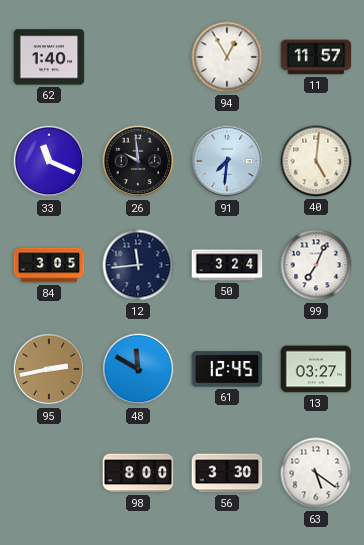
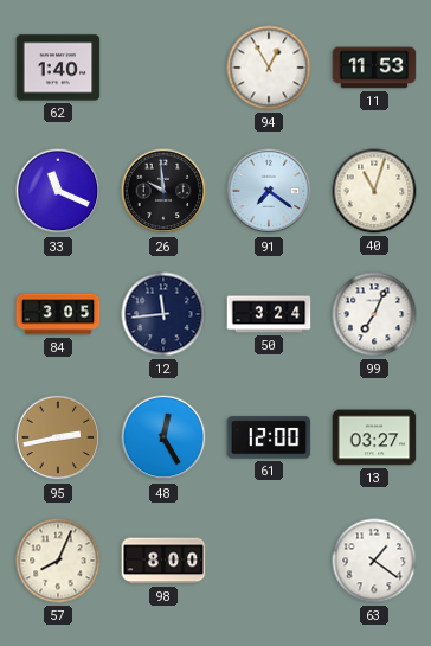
11: 11:57 -> 11:53
91: 7:31 -> 7:21
40: 5:01 -> 11:03
48: 11:50 -> 12:25
61: 12:45 -> 12:00
57: none -> 8:04
56: 3:30 -> none
63: 5:21 -> 1:21
